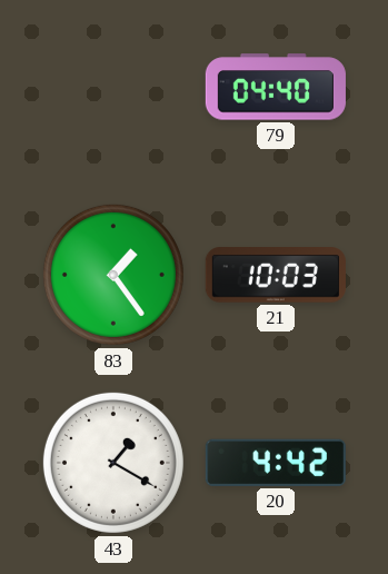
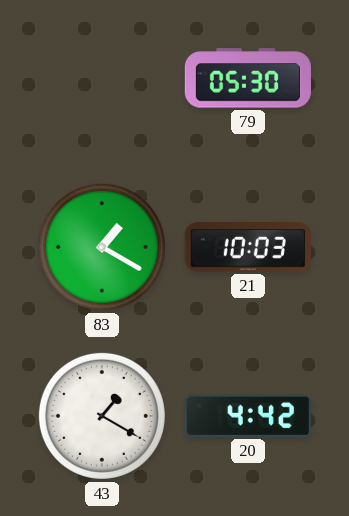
79: 04:40 -> 05:30
83: 1:24 -> 1:20
